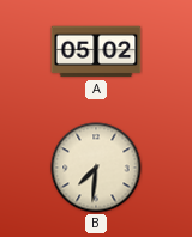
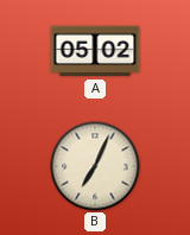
B: 7:31 -> 7:04
